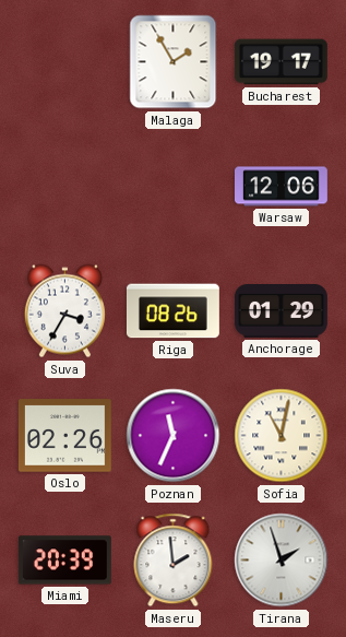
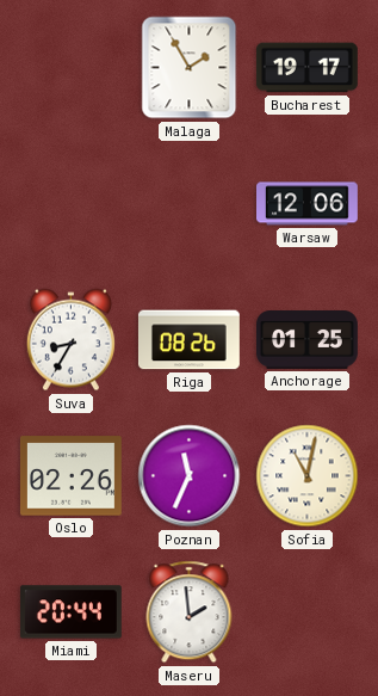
Suva: 3:35 -> 8:35
Anchorage: 01:29 -> 01:25
Miami: 20:39 -> 20:44
Tirana: 1:57 -> none
